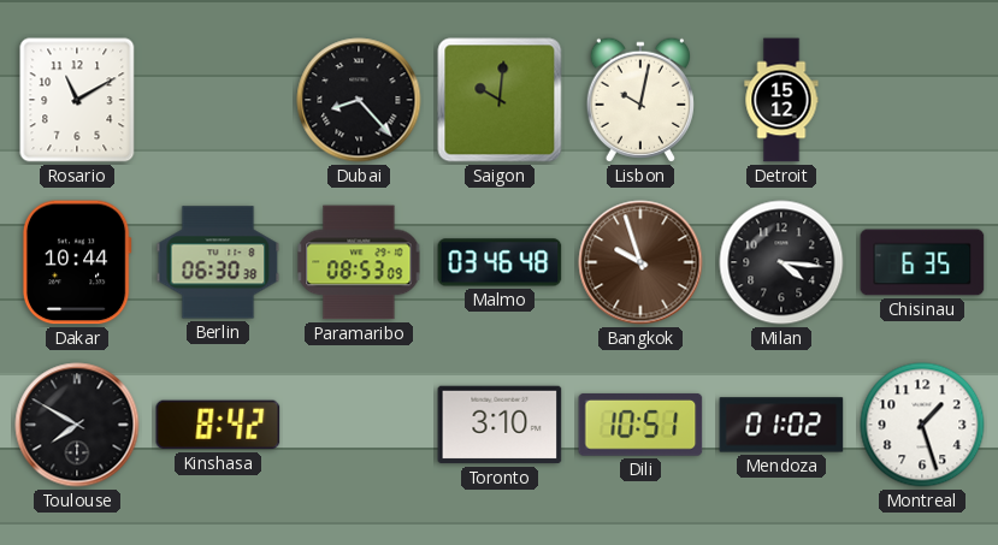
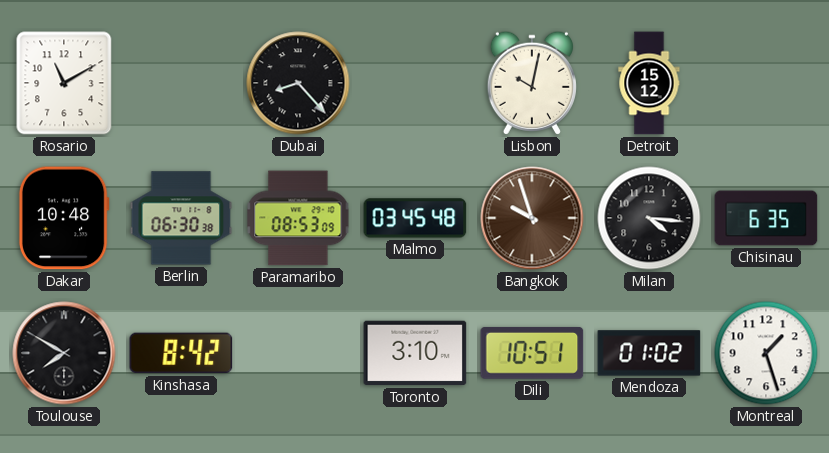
Saigon: 10:01 -> none
Dakar: 10:44 -> 10:48
Malmo: 03:46 -> 03:45
